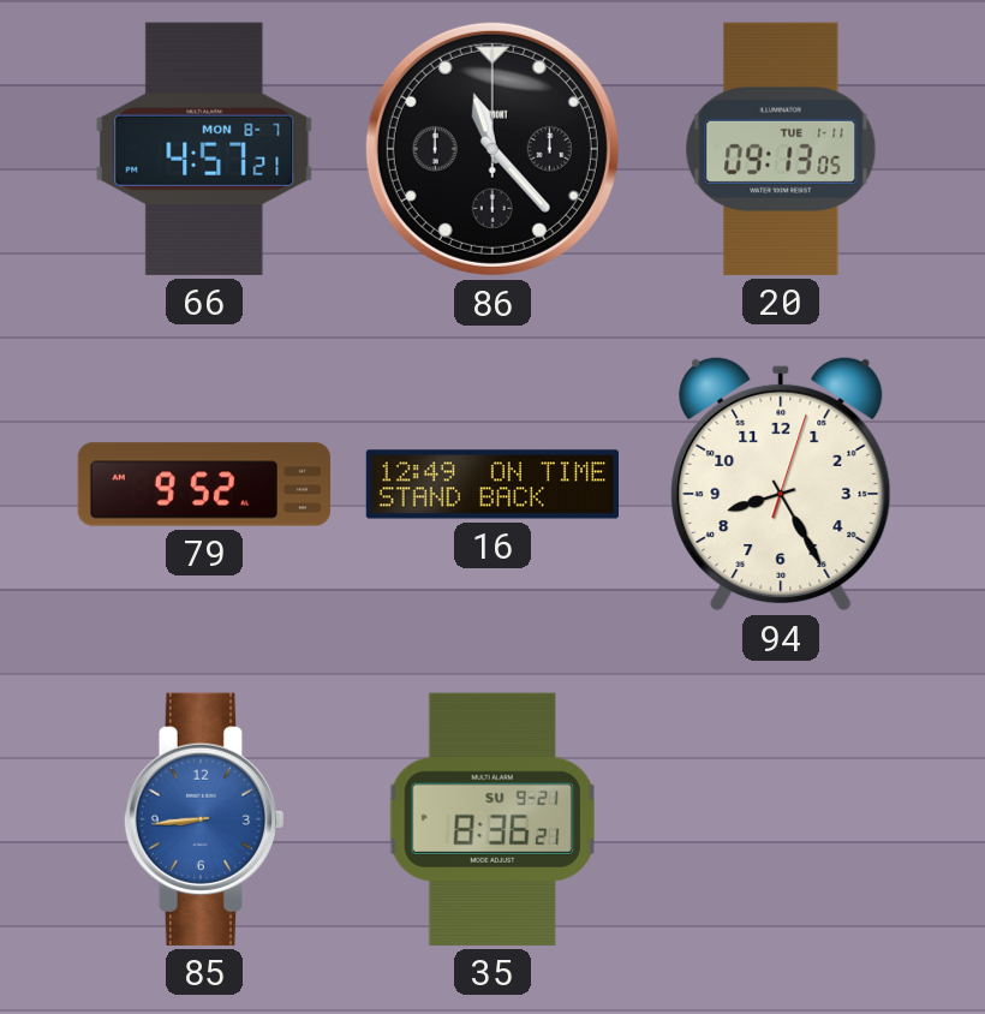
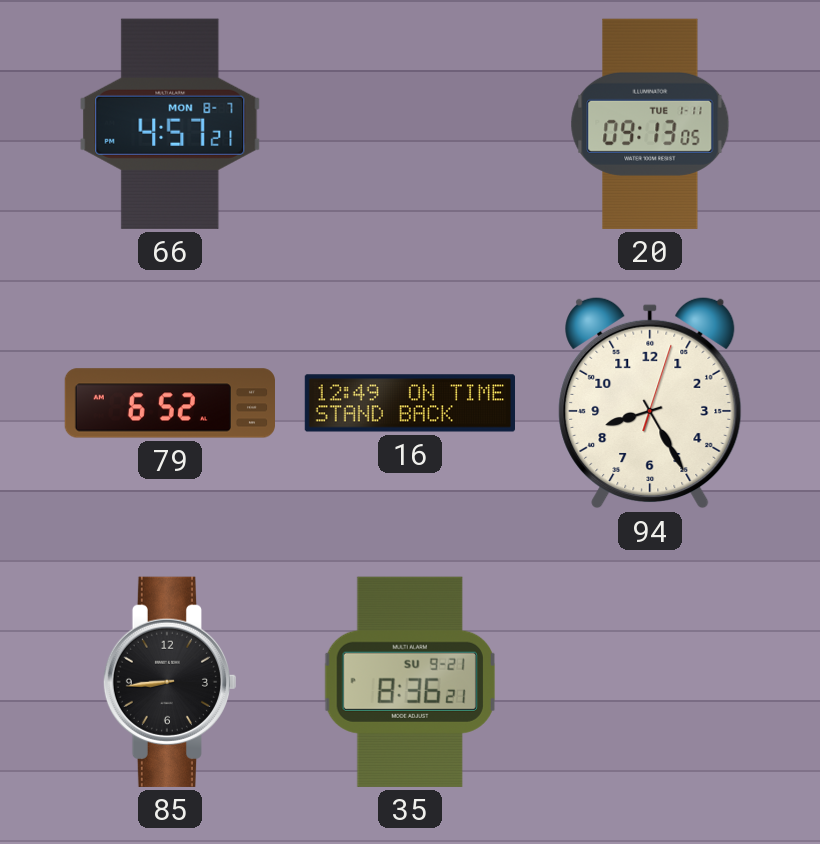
86: 11:23 -> none
79: 9:52 -> 6:52
85 dial: blue -> black
